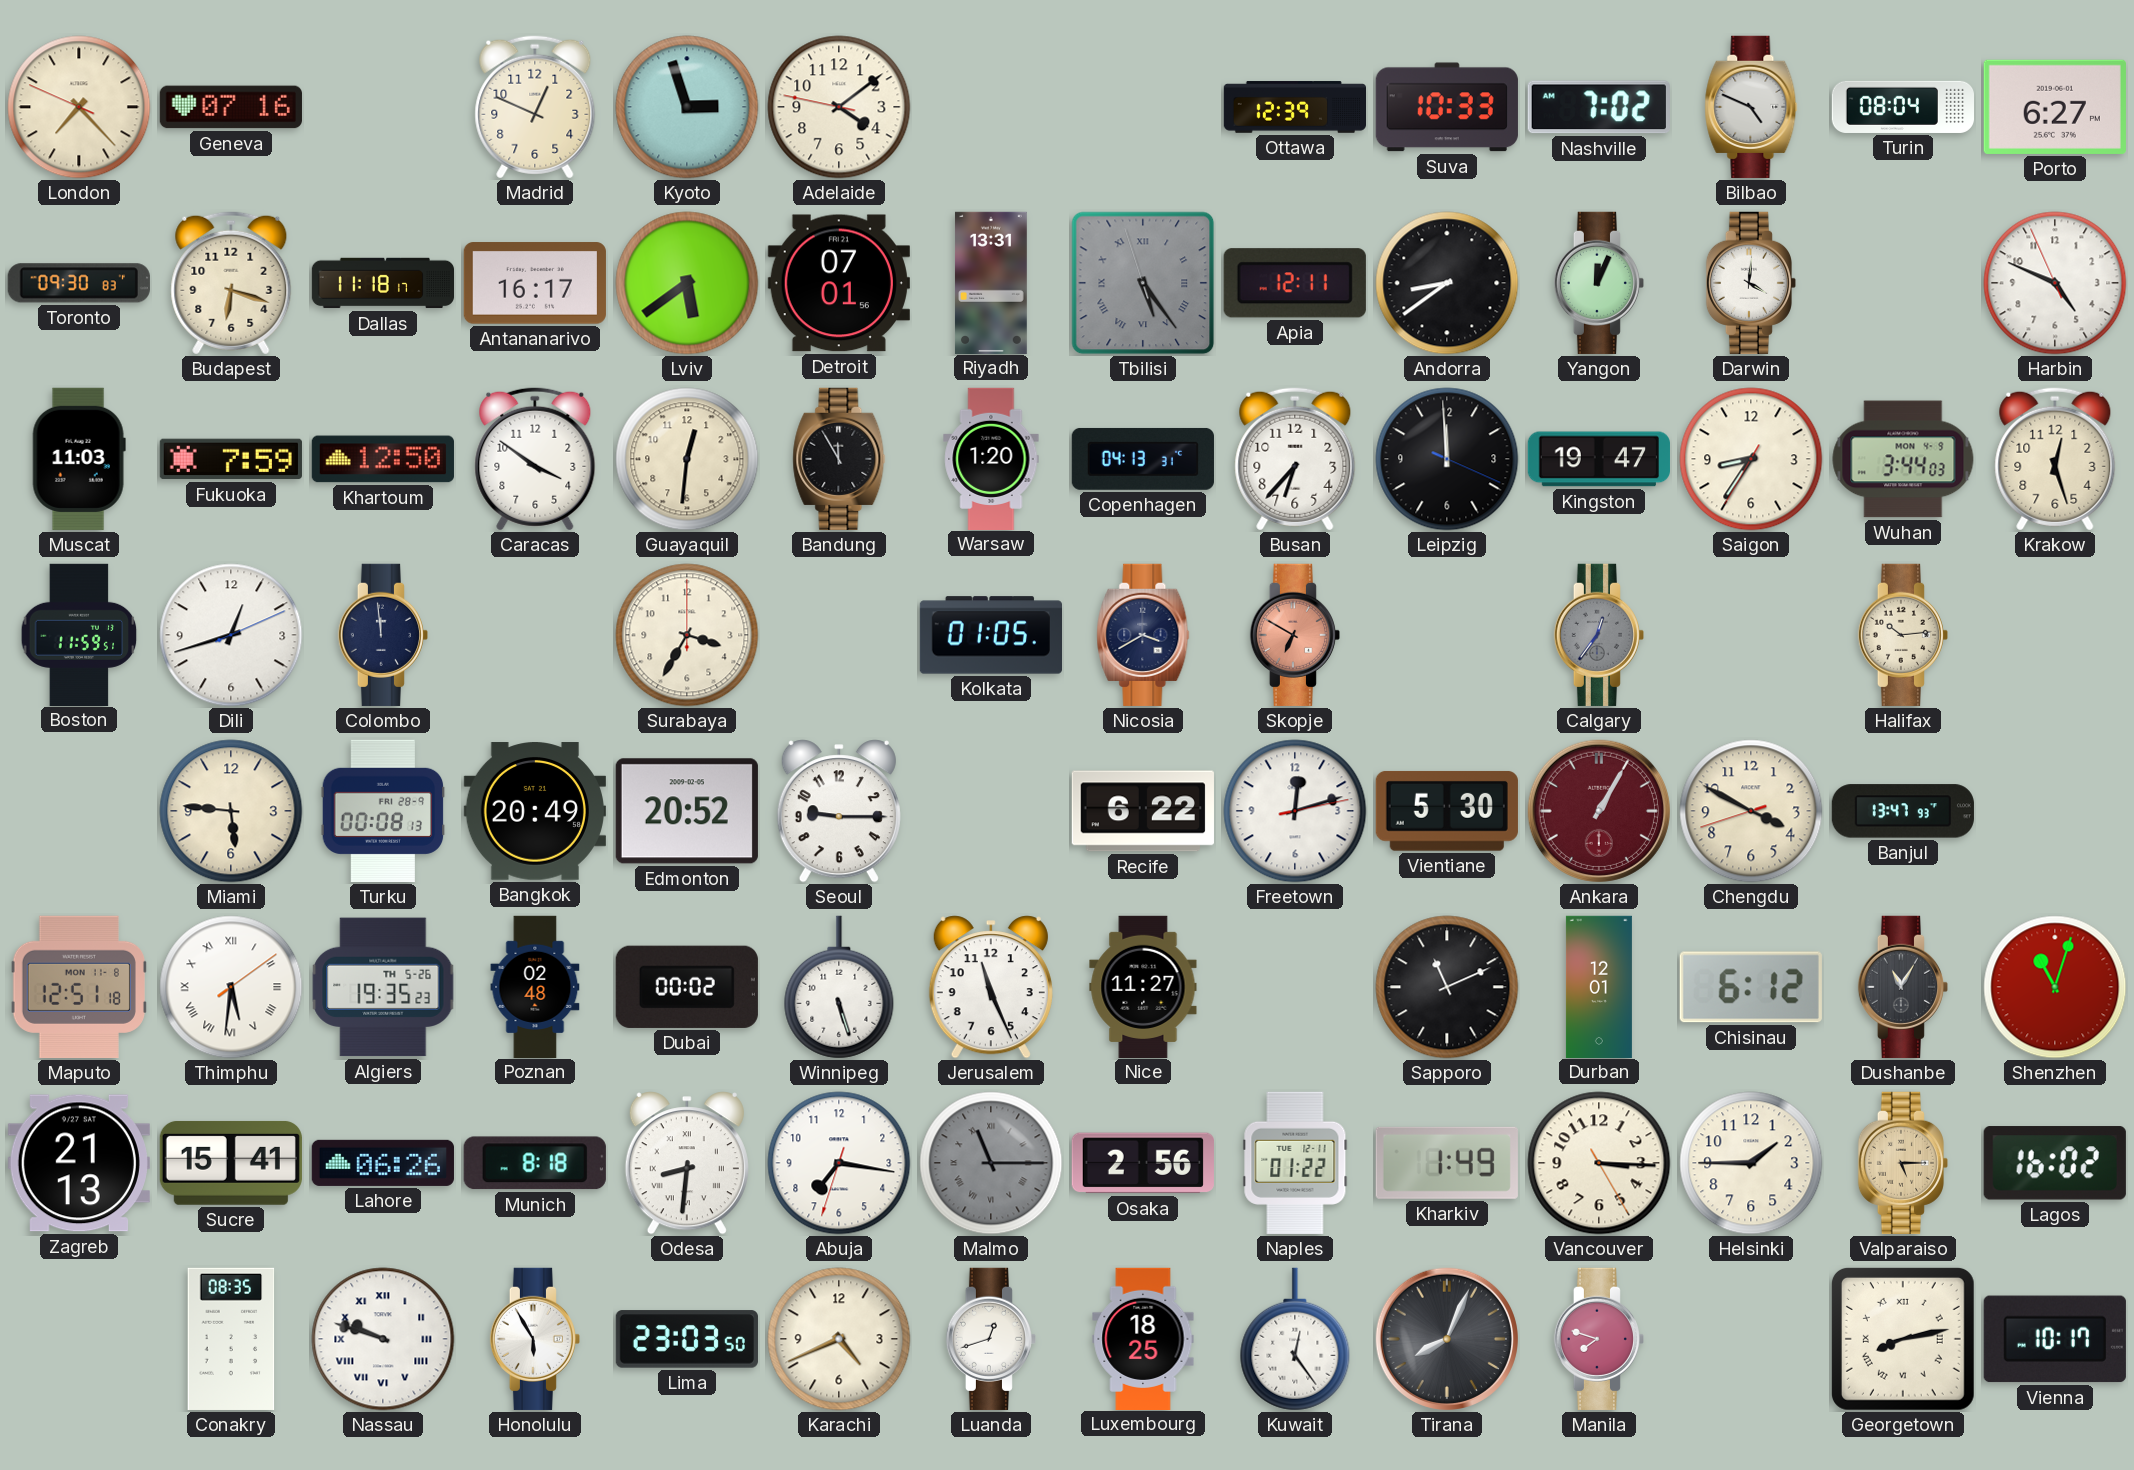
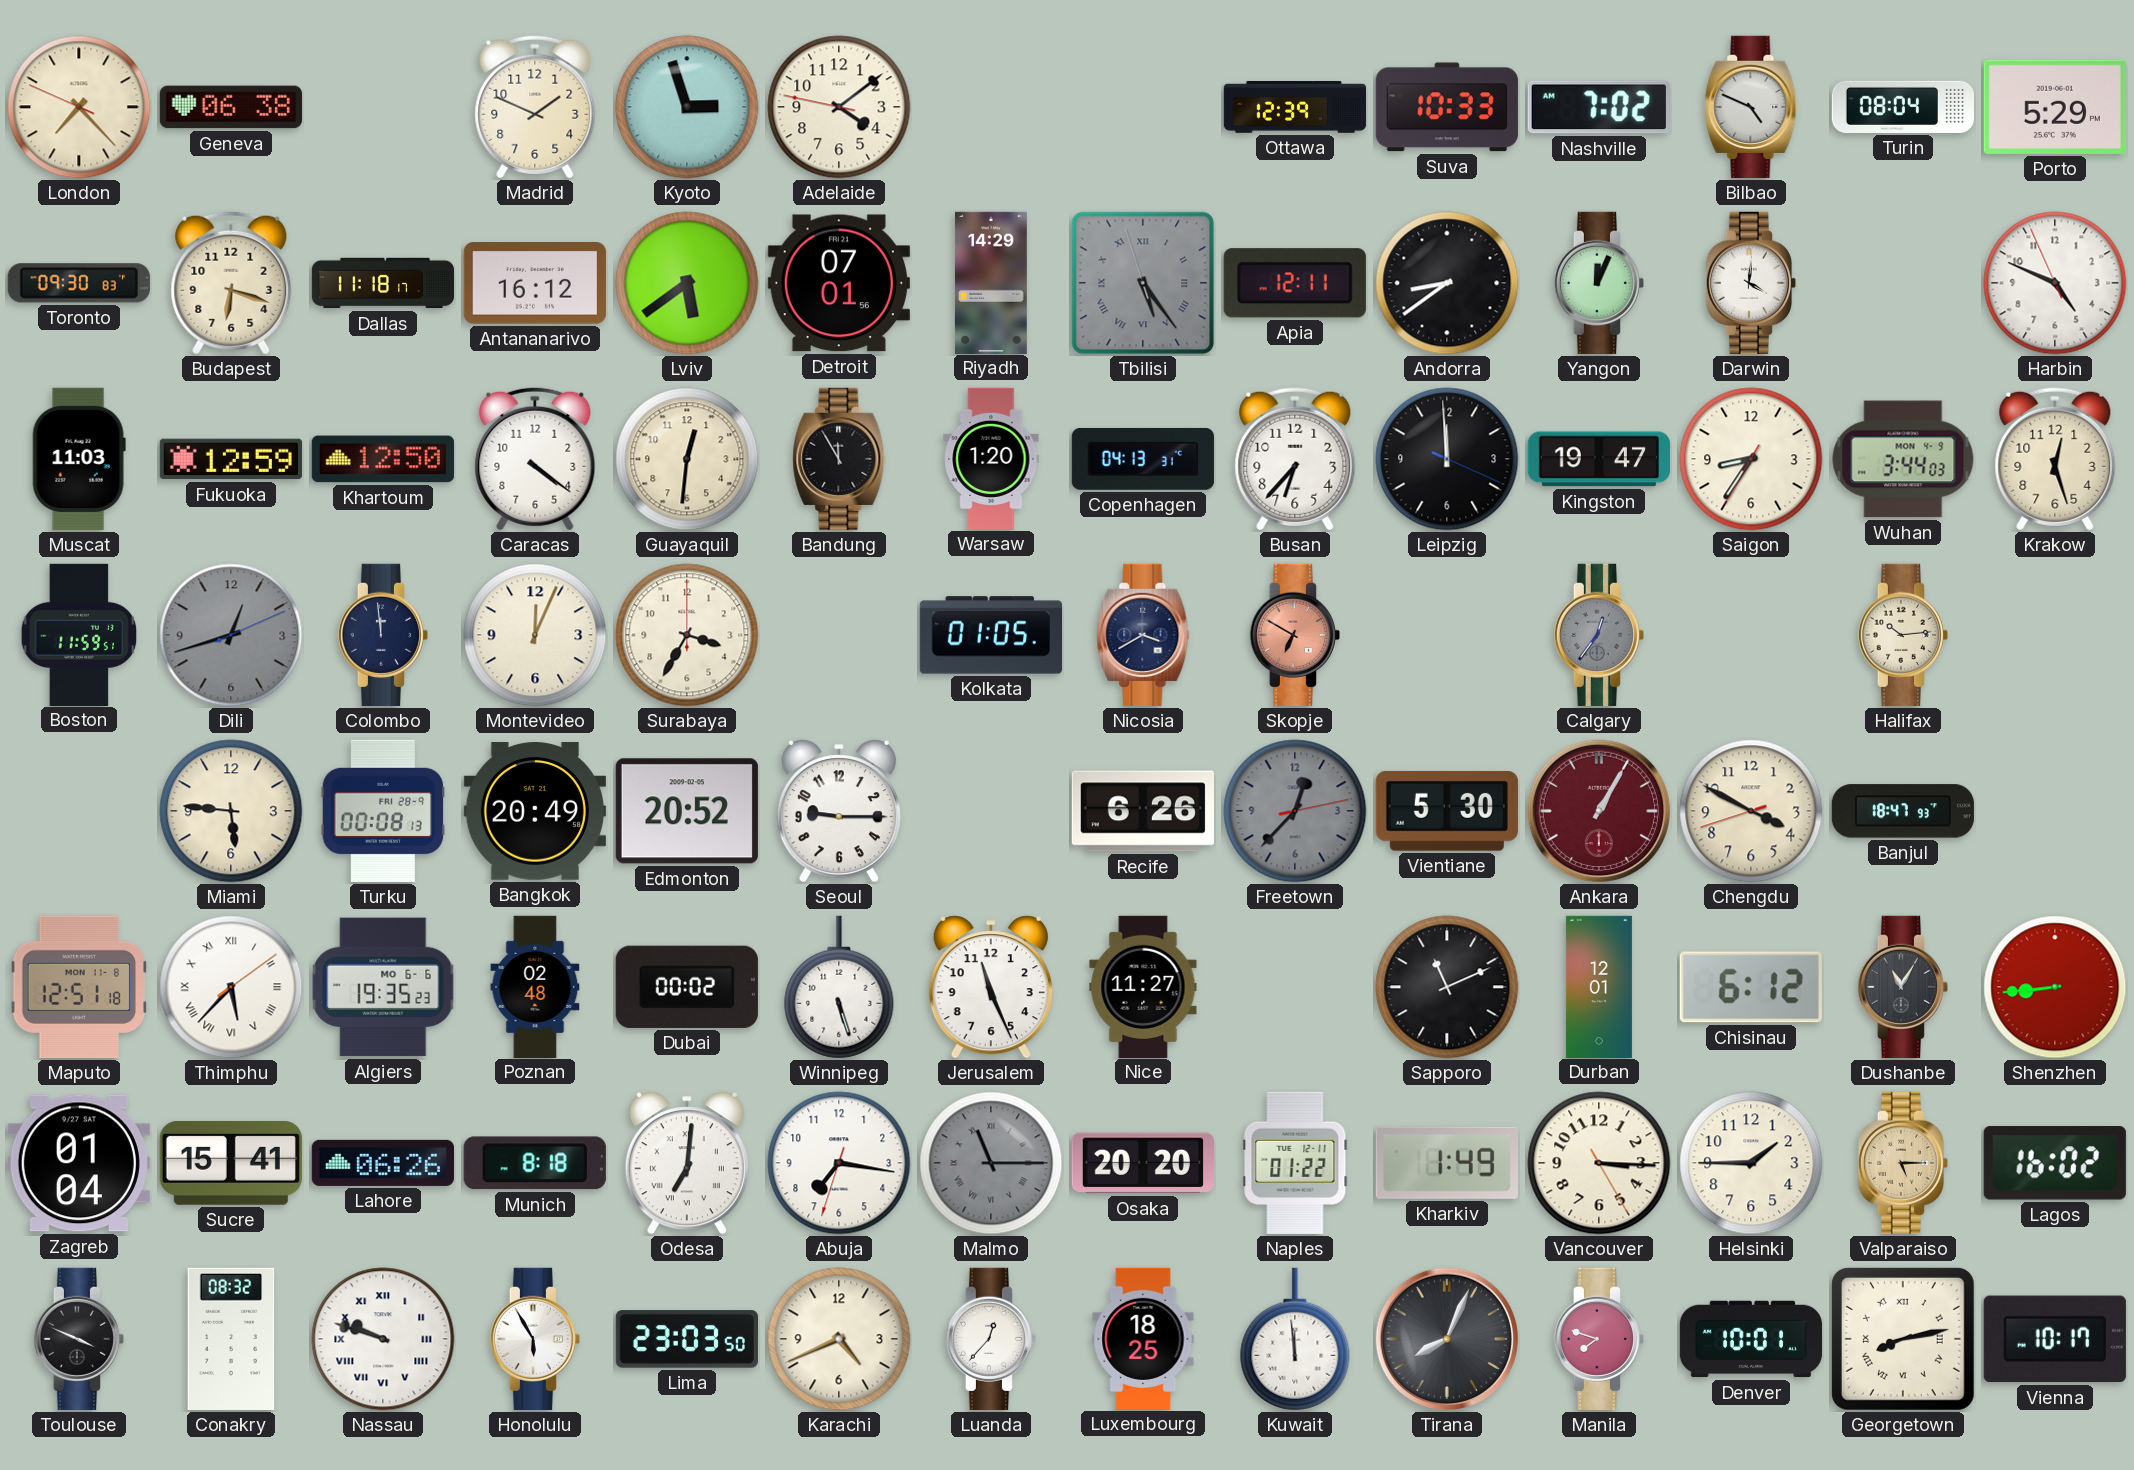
Geneva: 07:16 -> 06:38
Madrid: 12:49 -> 1:49
Porto: 6:27 -> 5:29
Antananarivo: 16:17 -> 16:12
Riyadh: 13:31 -> 14:29
Fukuoka: 7:59 -> 12:59
Caracas: 3:51 -> 4:21
Dili dial: white -> grey
Montevideo: none -> 12:04
Recife: 6:22 -> 6:26
Freetown: 12:12 -> 12:37
Freetown dial: white -> grey
Banjul: 13:47 -> 18:47
Thimphu: 5:31 -> 5:37
Algiers date: TH 5-26 -> MO 6-6
Shenzhen: 11:03 -> 8:44
Zagreb: 21:13 -> 01:04
Odesa: 8:31 -> 7:01
Osaka: 2:56 -> 20:20
Toulouse: none -> 3:49
Conakry: 08:35 -> 08:32
Luanda: 12:42 -> 12:37
Kuwait: 12:24 -> 11:59
Denver: none -> 10:01
